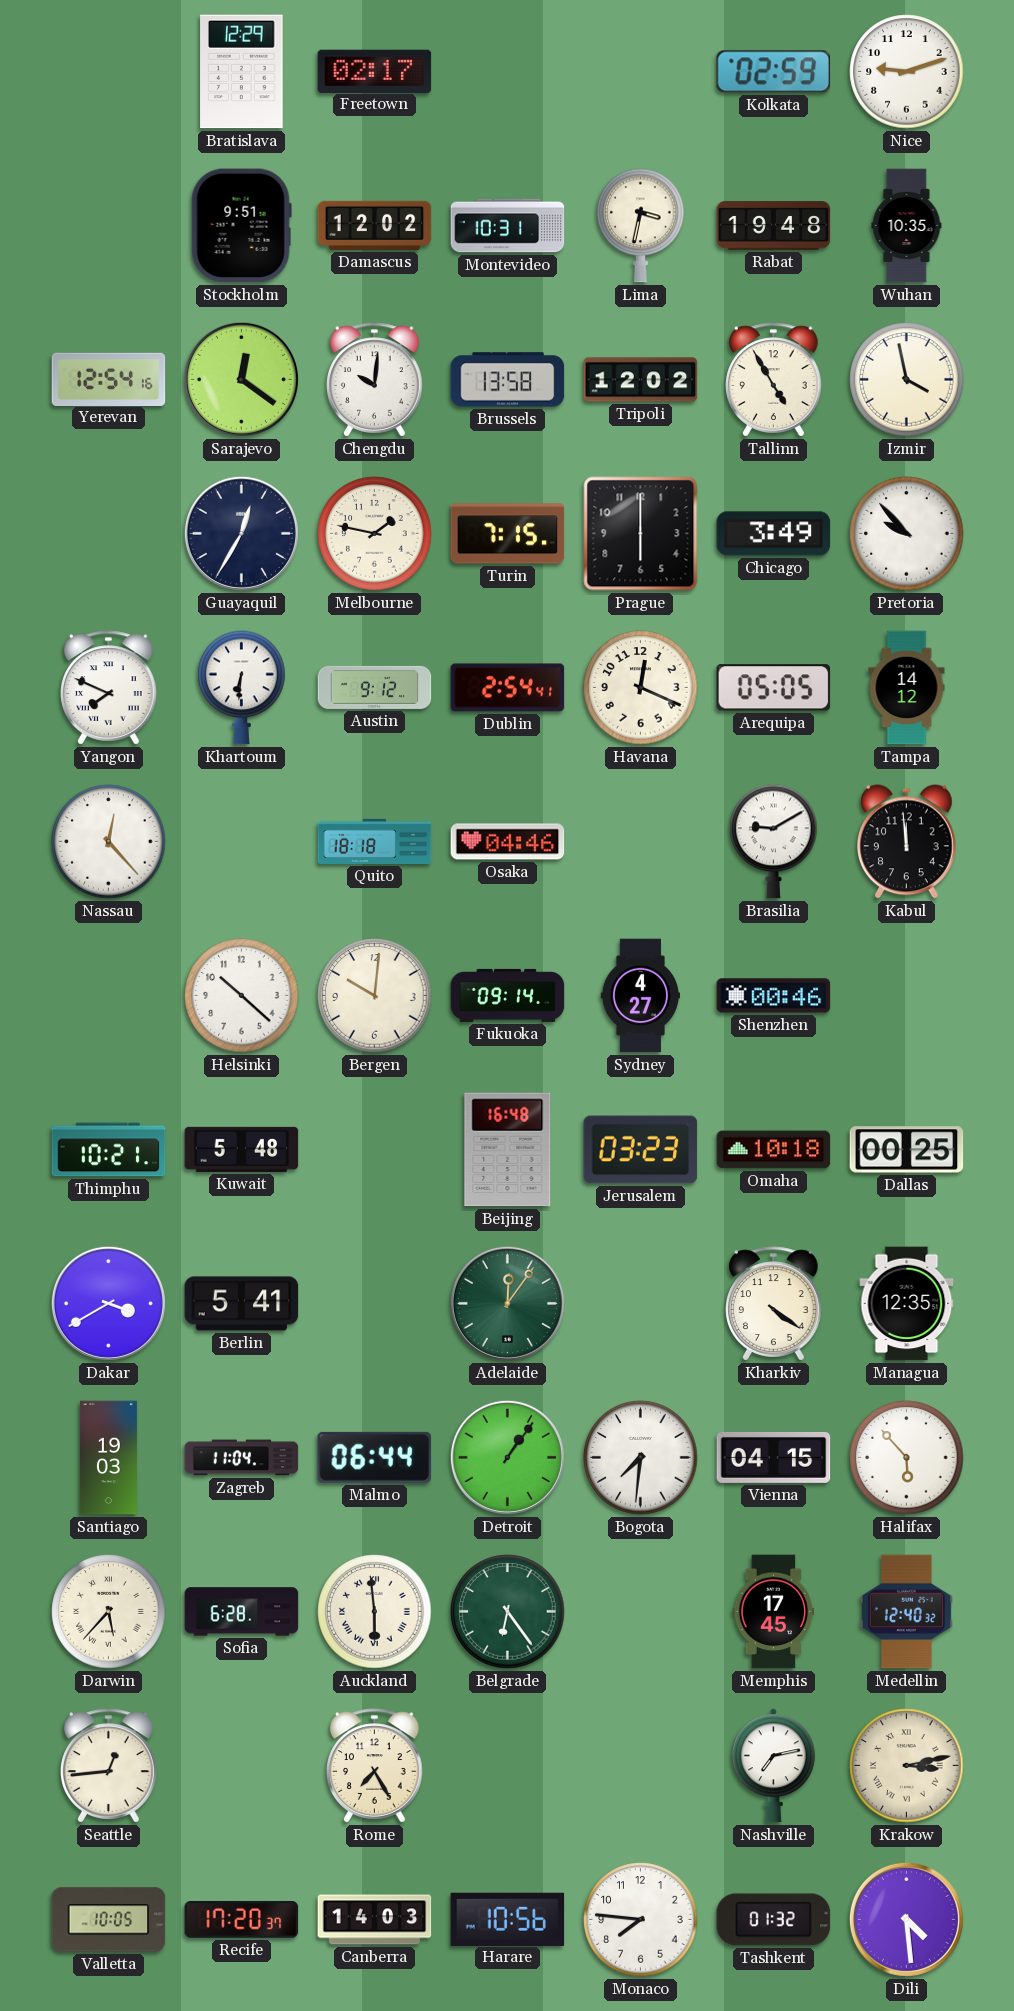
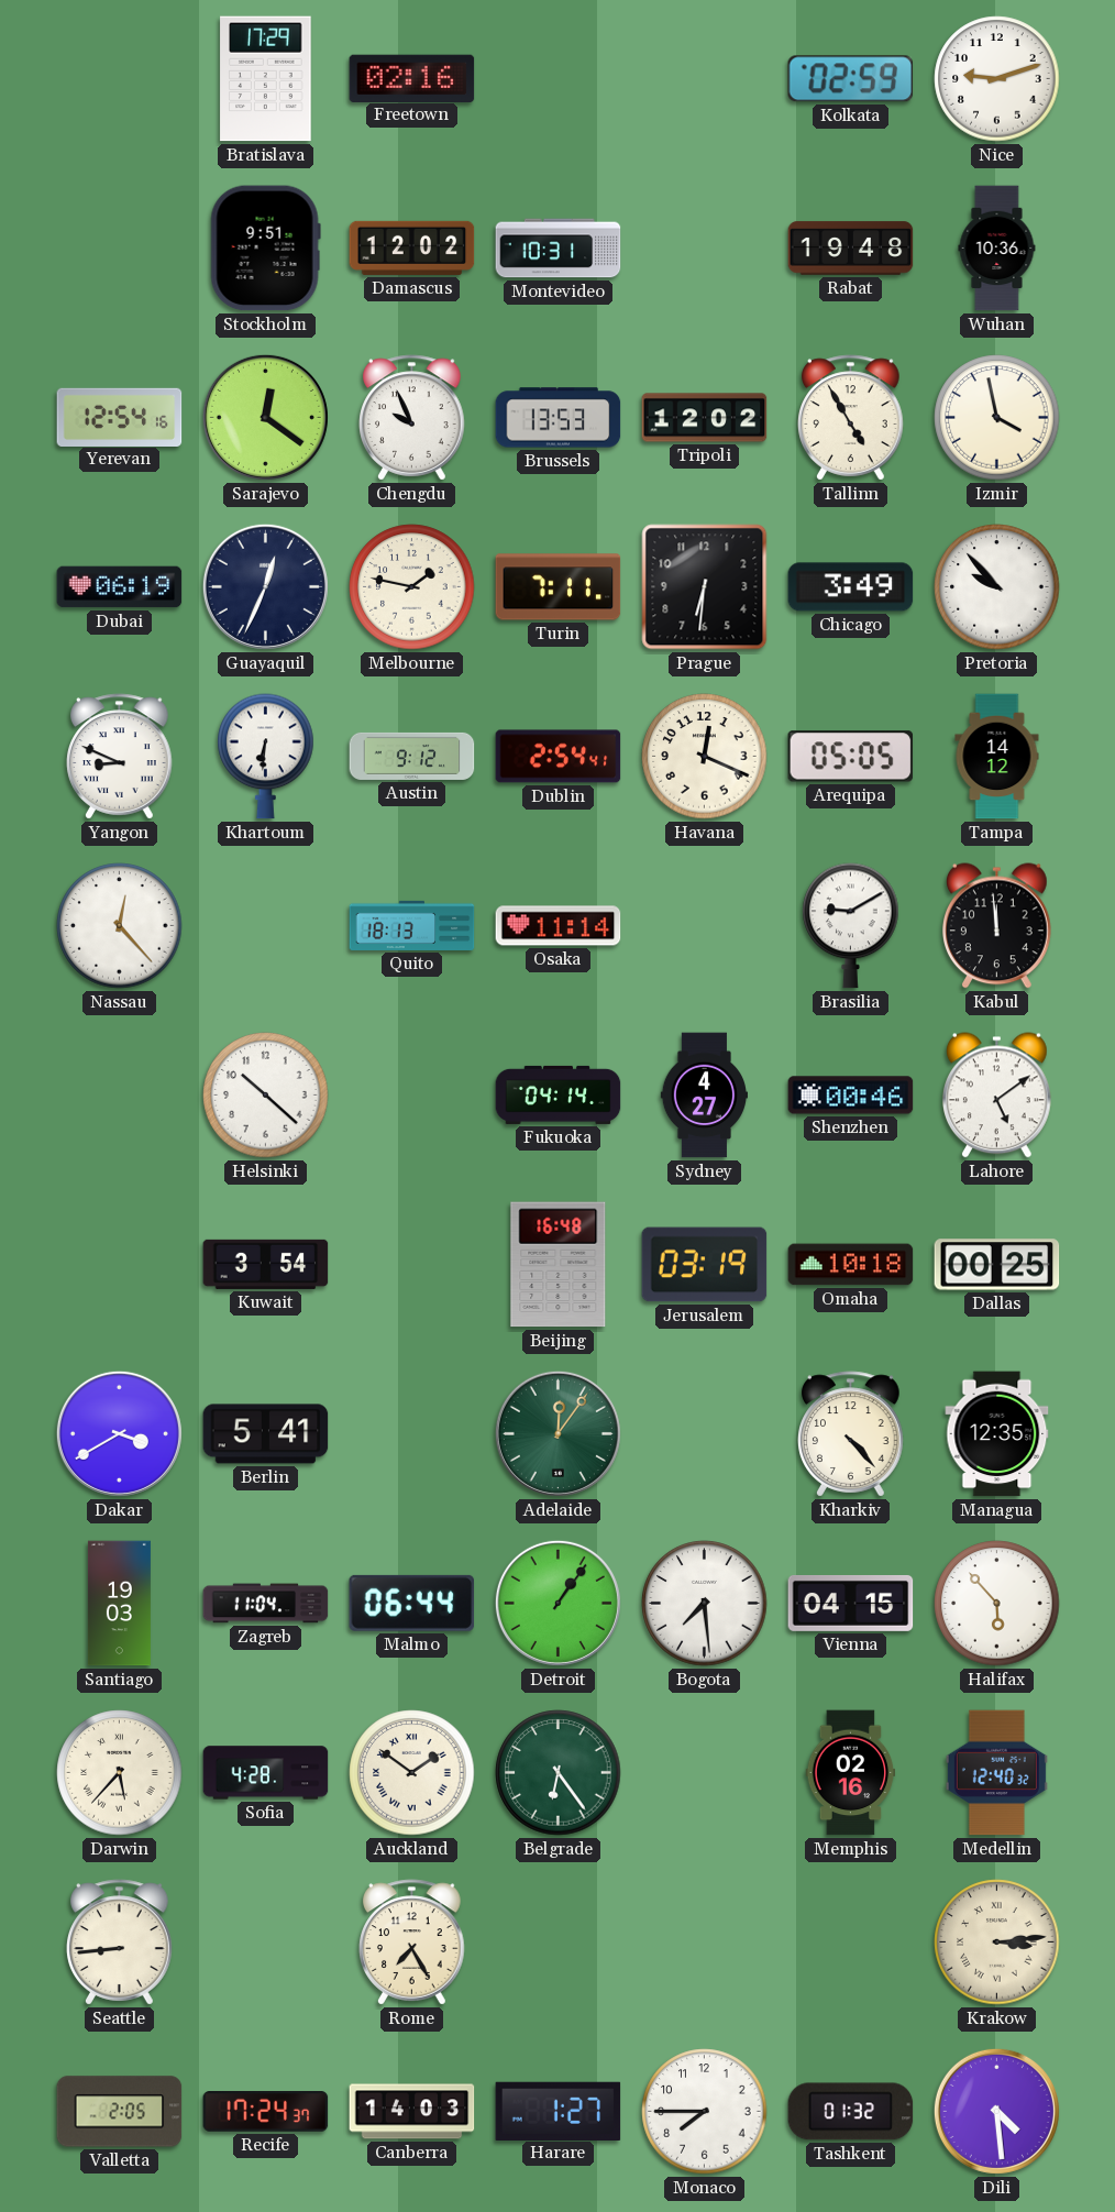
Bratislava: 12:29 -> 17:29
Freetown: 02:17 -> 02:16
Lima: 3:32 -> none
Wuhan: 10:35 -> 10:36
Chengdu: 10:01 -> 9:56
Brussels: 13:58 -> 13:53
Dubai: none -> 06:19
Guayaquil: 12:35 -> 12:34
Turin: 7:15 -> 7:11
Prague: 6:00 -> 6:31
Yangon: 7:49 -> 8:49
Quito: 18:18 -> 18:13
Osaka: 04:46 -> 11:14
Bergen: 10:01 -> none
Fukuoka: 09:14 -> 04:14
Lahore: none -> 5:09
Thimphu: 10:21 -> none
Kuwait: 5:48 -> 3:54
Jerusalem: 03:23 -> 03:19
Kharkiv: 4:21 -> 4:23
Bogota: 7:31 -> 7:29
Sofia: 6:28 -> 4:28
Auckland: 5:59 -> 1:51
Memphis: 17:45 -> 02:16
Seattle: 12:44 -> 8:44
Nashville: 7:13 -> none
Krakow: 3:13 -> 3:14
Valletta: 10:05 -> 2:05
Recife: 17:20 -> 17:24
Harare: 10:56 -> 1:27
Monaco: 7:46 -> 7:45
